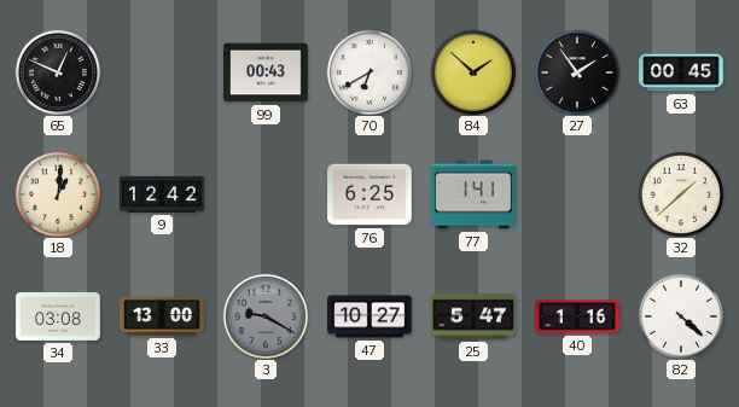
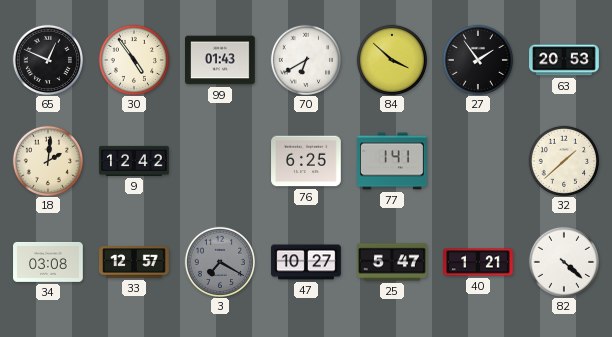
30: none -> 4:54
99: 00:43 -> 01:43
84: 1:52 -> 3:52
63: 00:45 -> 20:53
18: 1:01 -> 2:01
33: 13:00 -> 12:57
3: 9:20 -> 7:20
40: 1:16 -> 1:21
